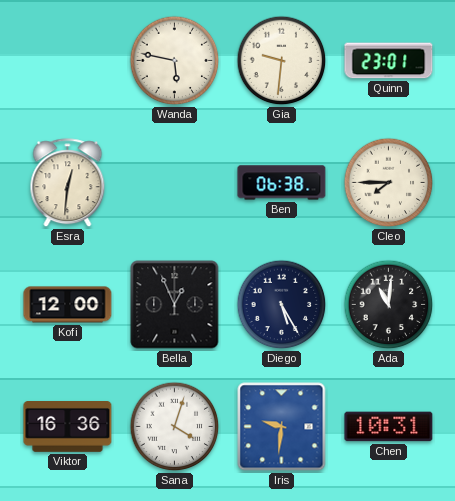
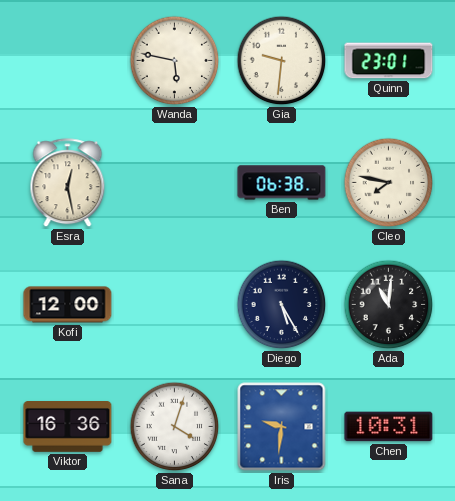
Esra: 12:31 -> 12:28
Cleo: 7:45 -> 7:47
Bella: 12:56 -> none
